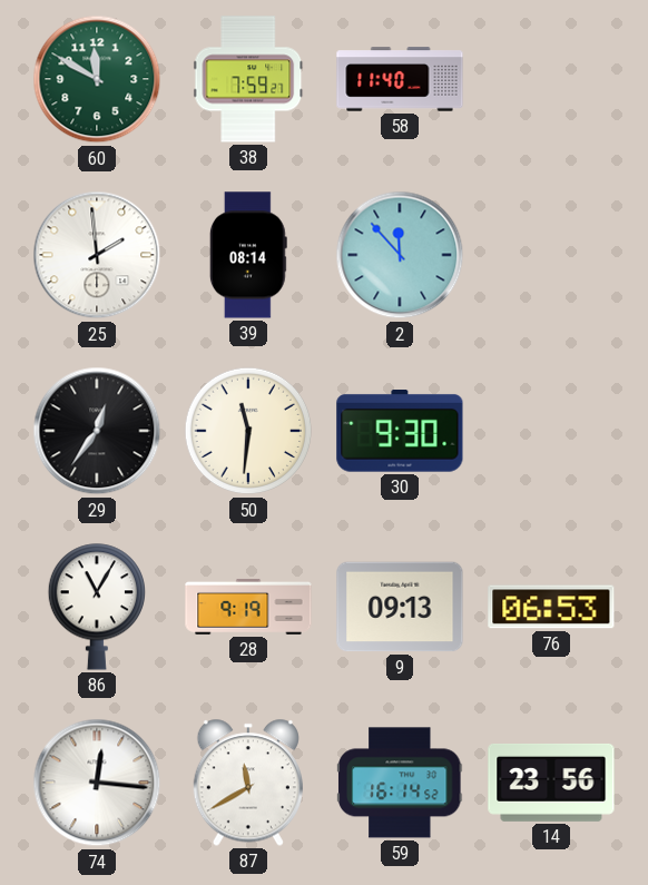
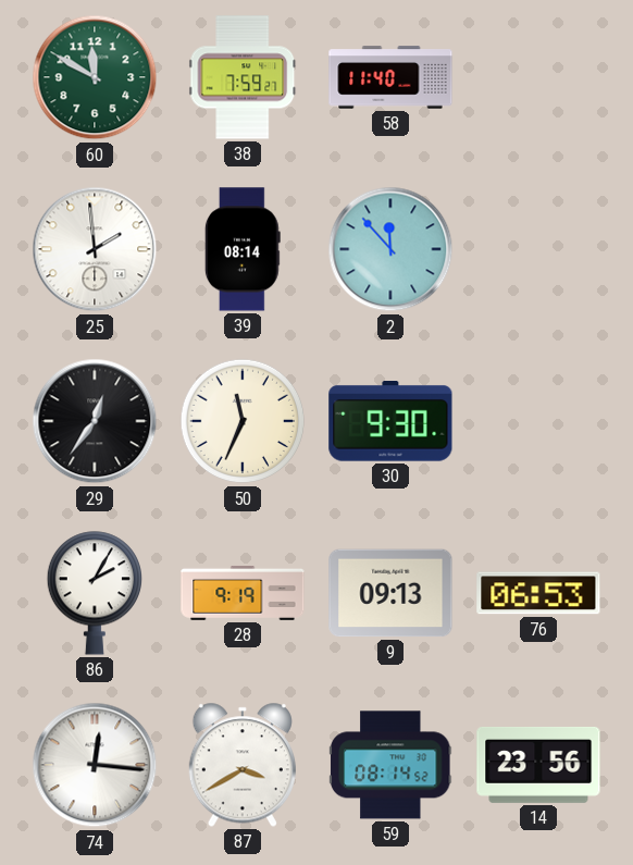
50: 11:31 -> 11:34
86: 11:05 -> 2:05
87: 11:40 -> 3:40
59: 16:14 -> 08:14
